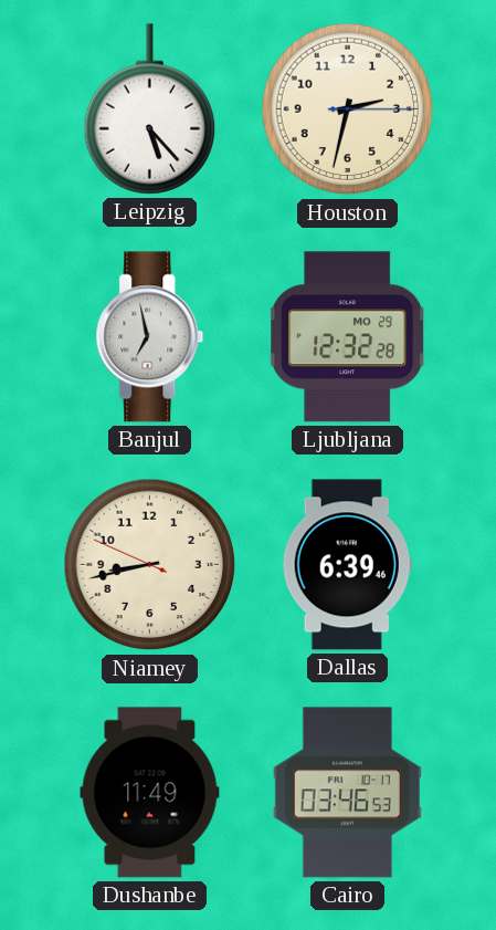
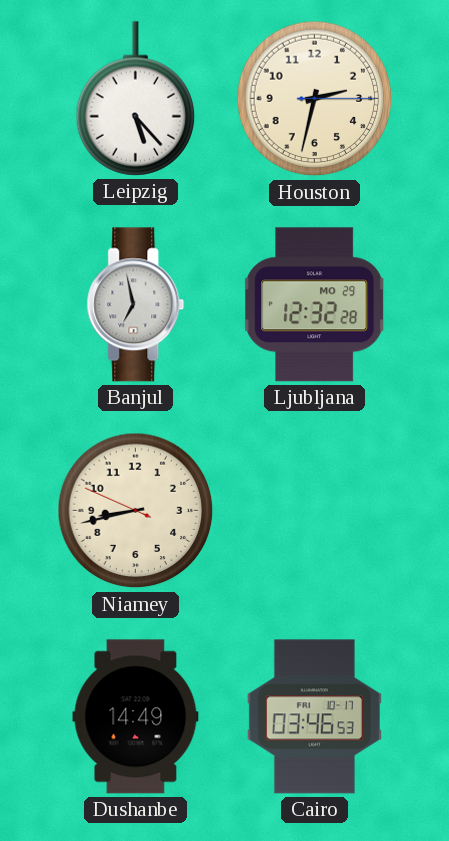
Dallas: 6:39 -> none
Dushanbe: 11:49 -> 14:49
